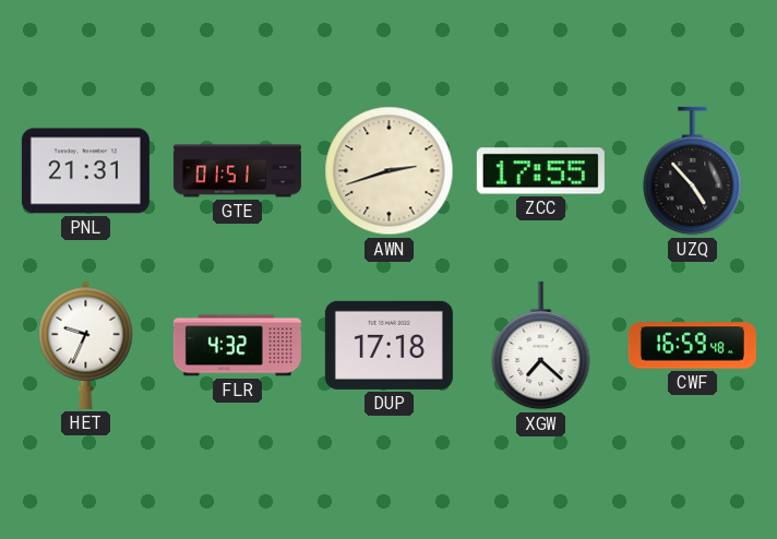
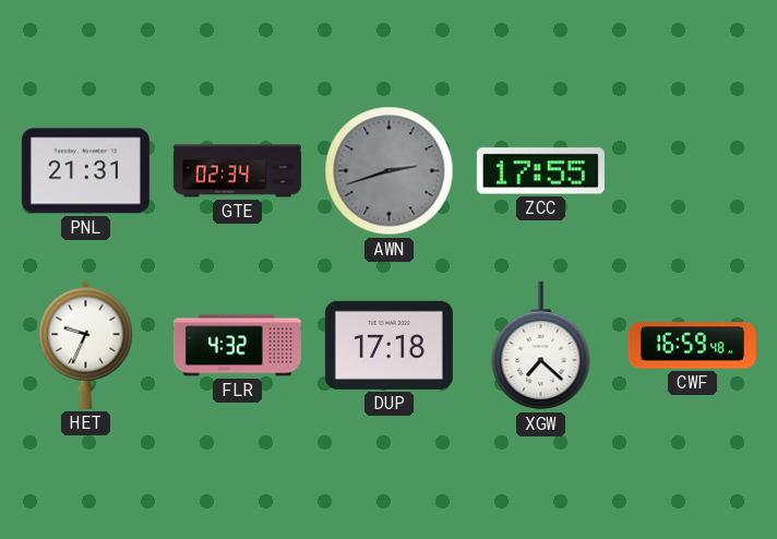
GTE: 01:51 -> 02:34
AWN dial: cream -> grey
UZQ: 4:53 -> none
